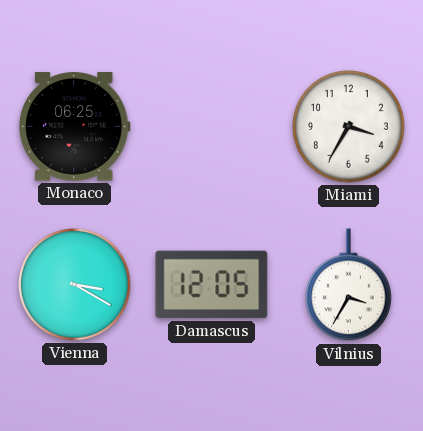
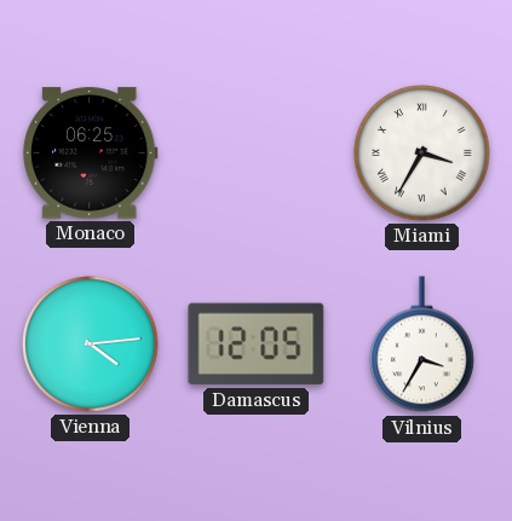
Miami numerals: Arabic -> Roman
Vienna: 3:20 -> 4:14
